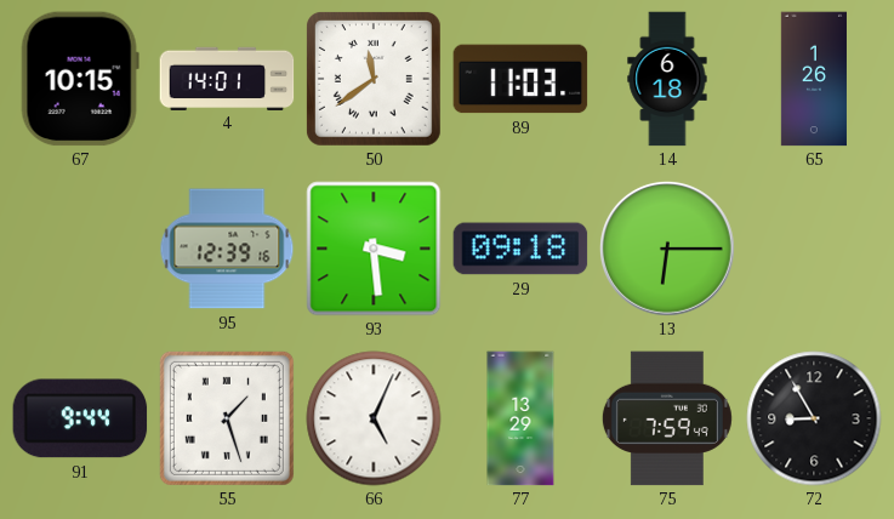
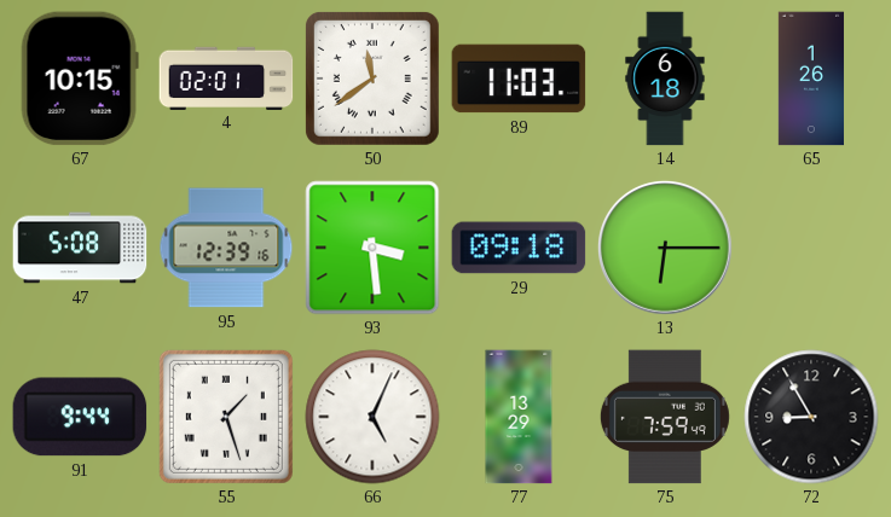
4: 14:01 -> 02:01
47: none -> 5:08
